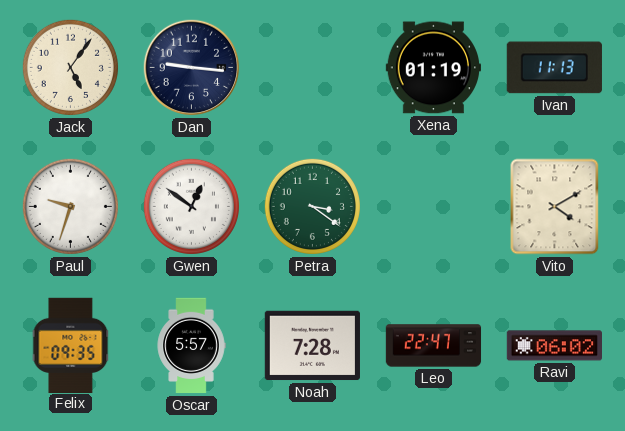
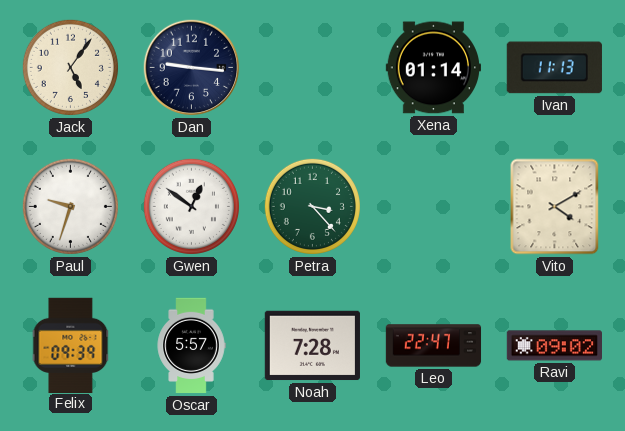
Xena: 01:19 -> 01:14
Petra: 3:21 -> 3:23
Felix: 09:35 -> 09:39
Ravi: 06:02 -> 09:02
